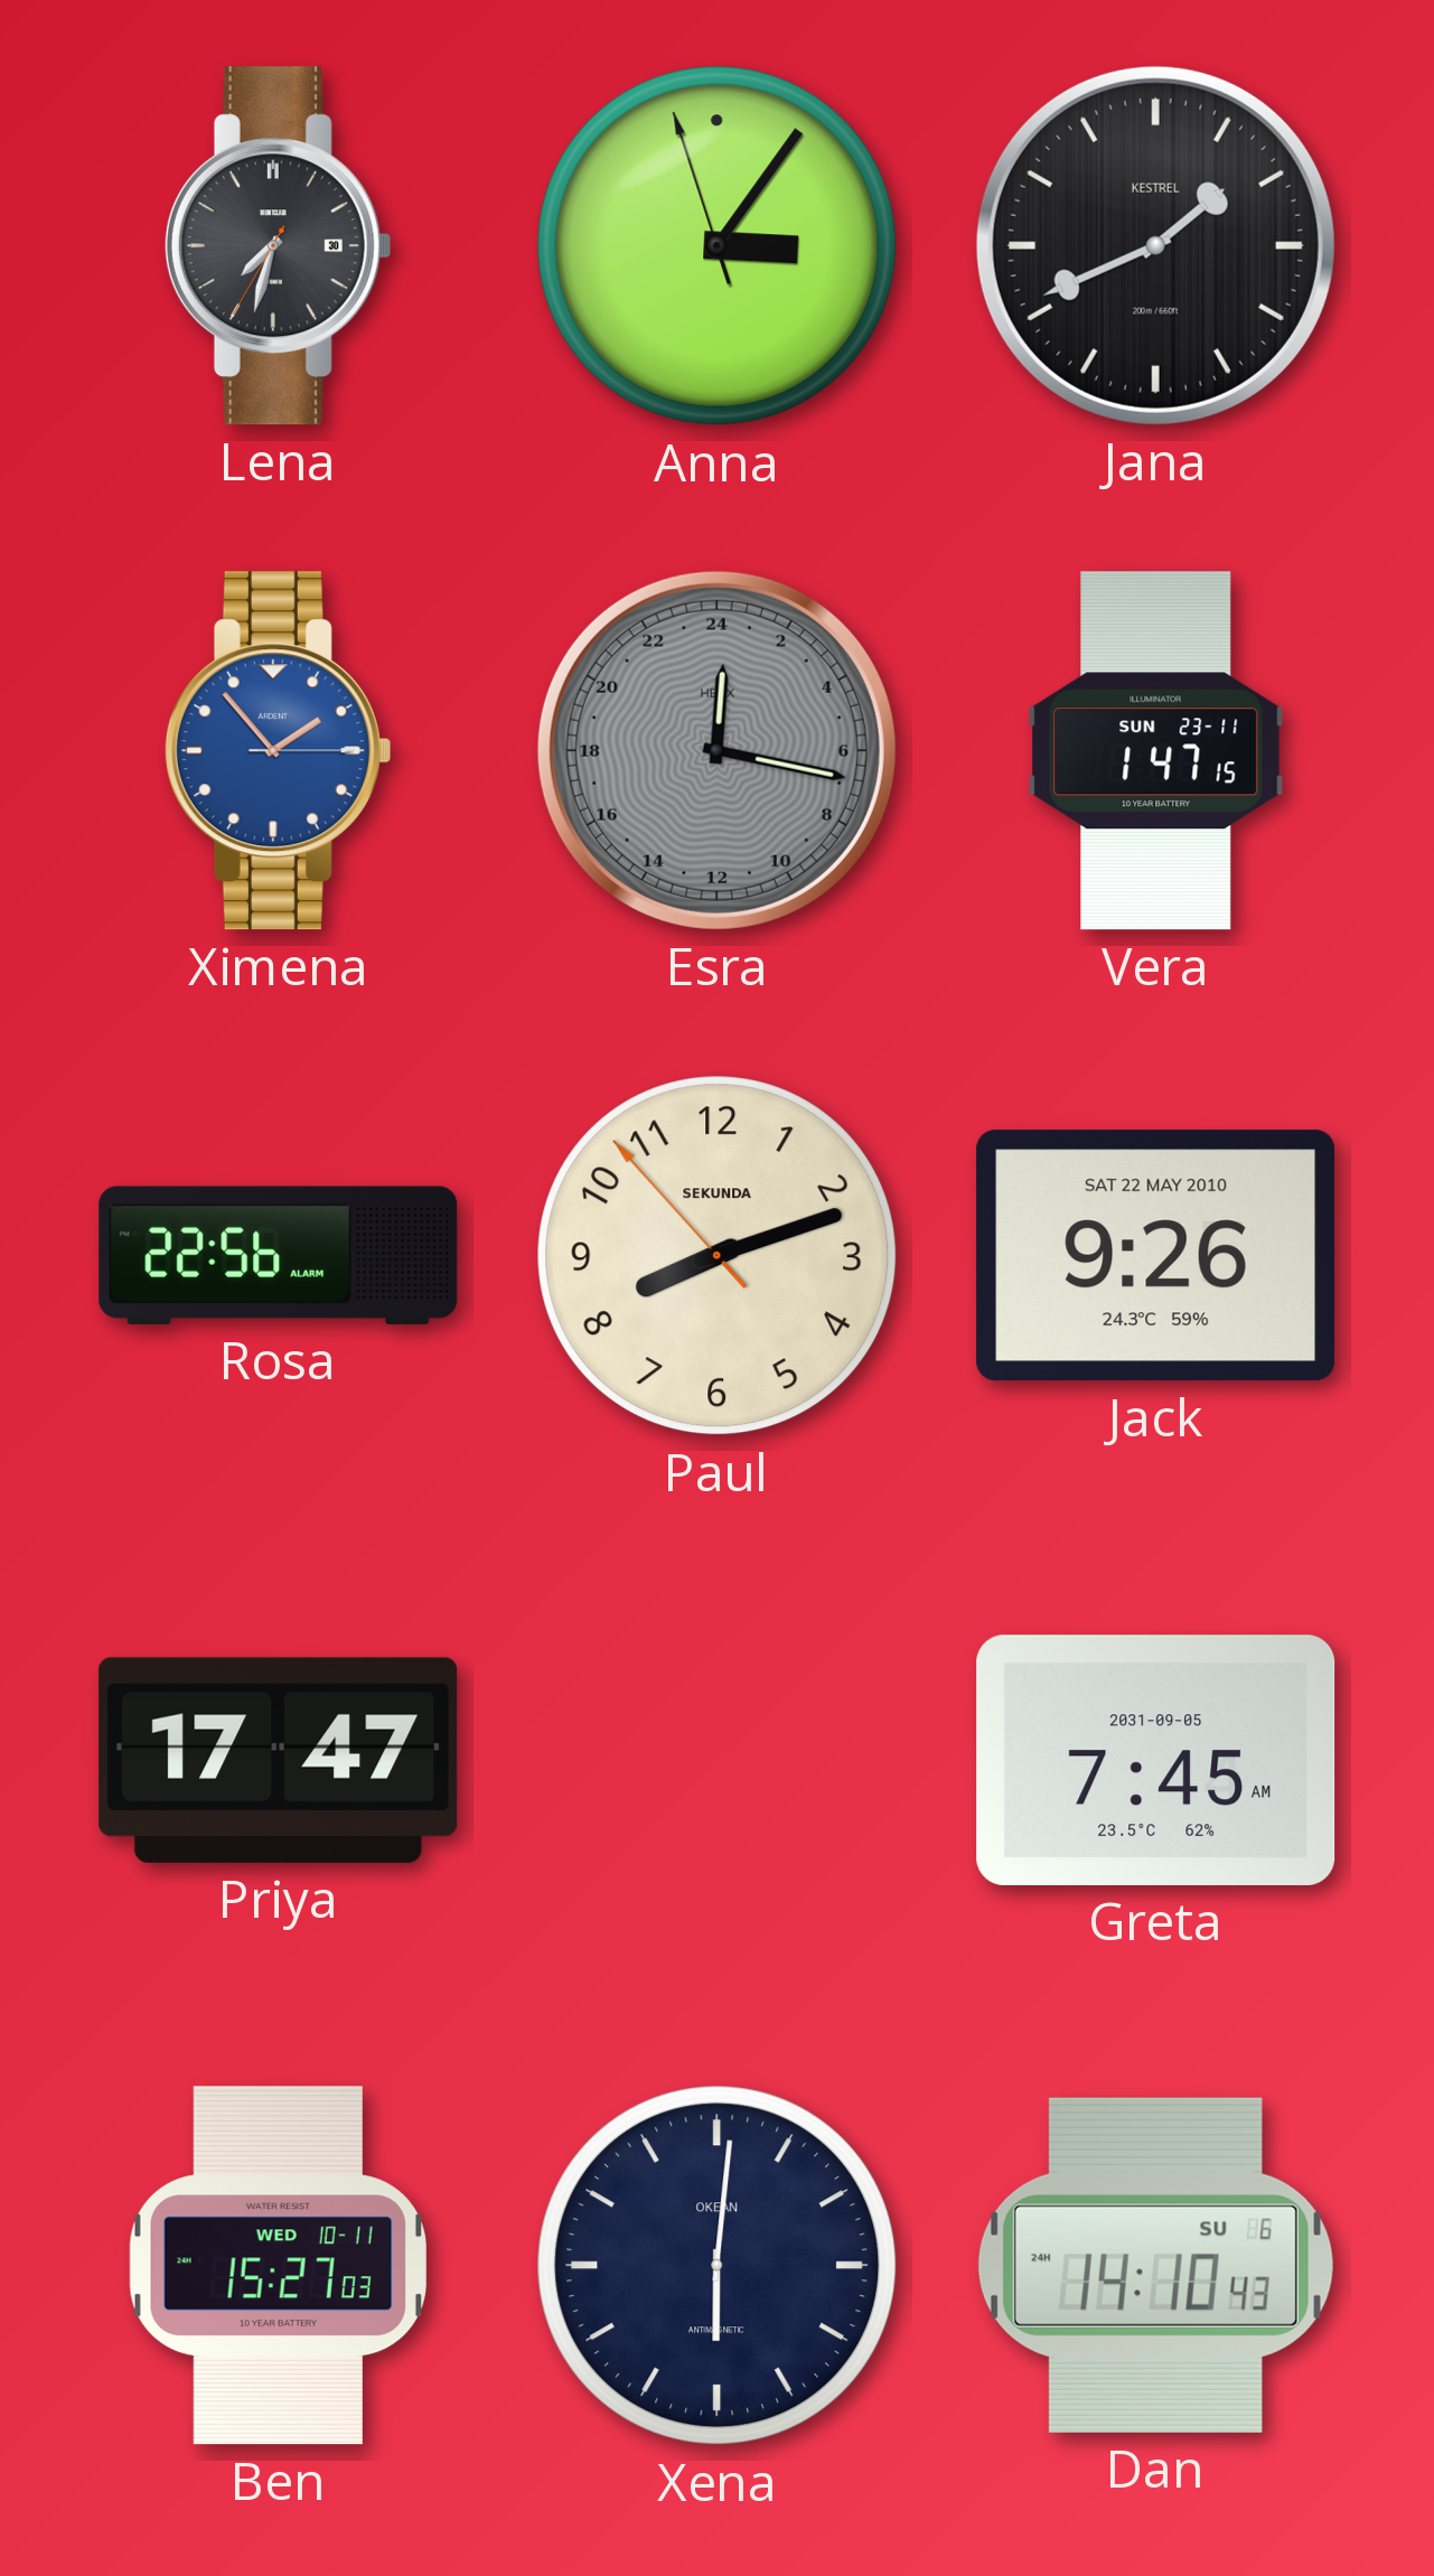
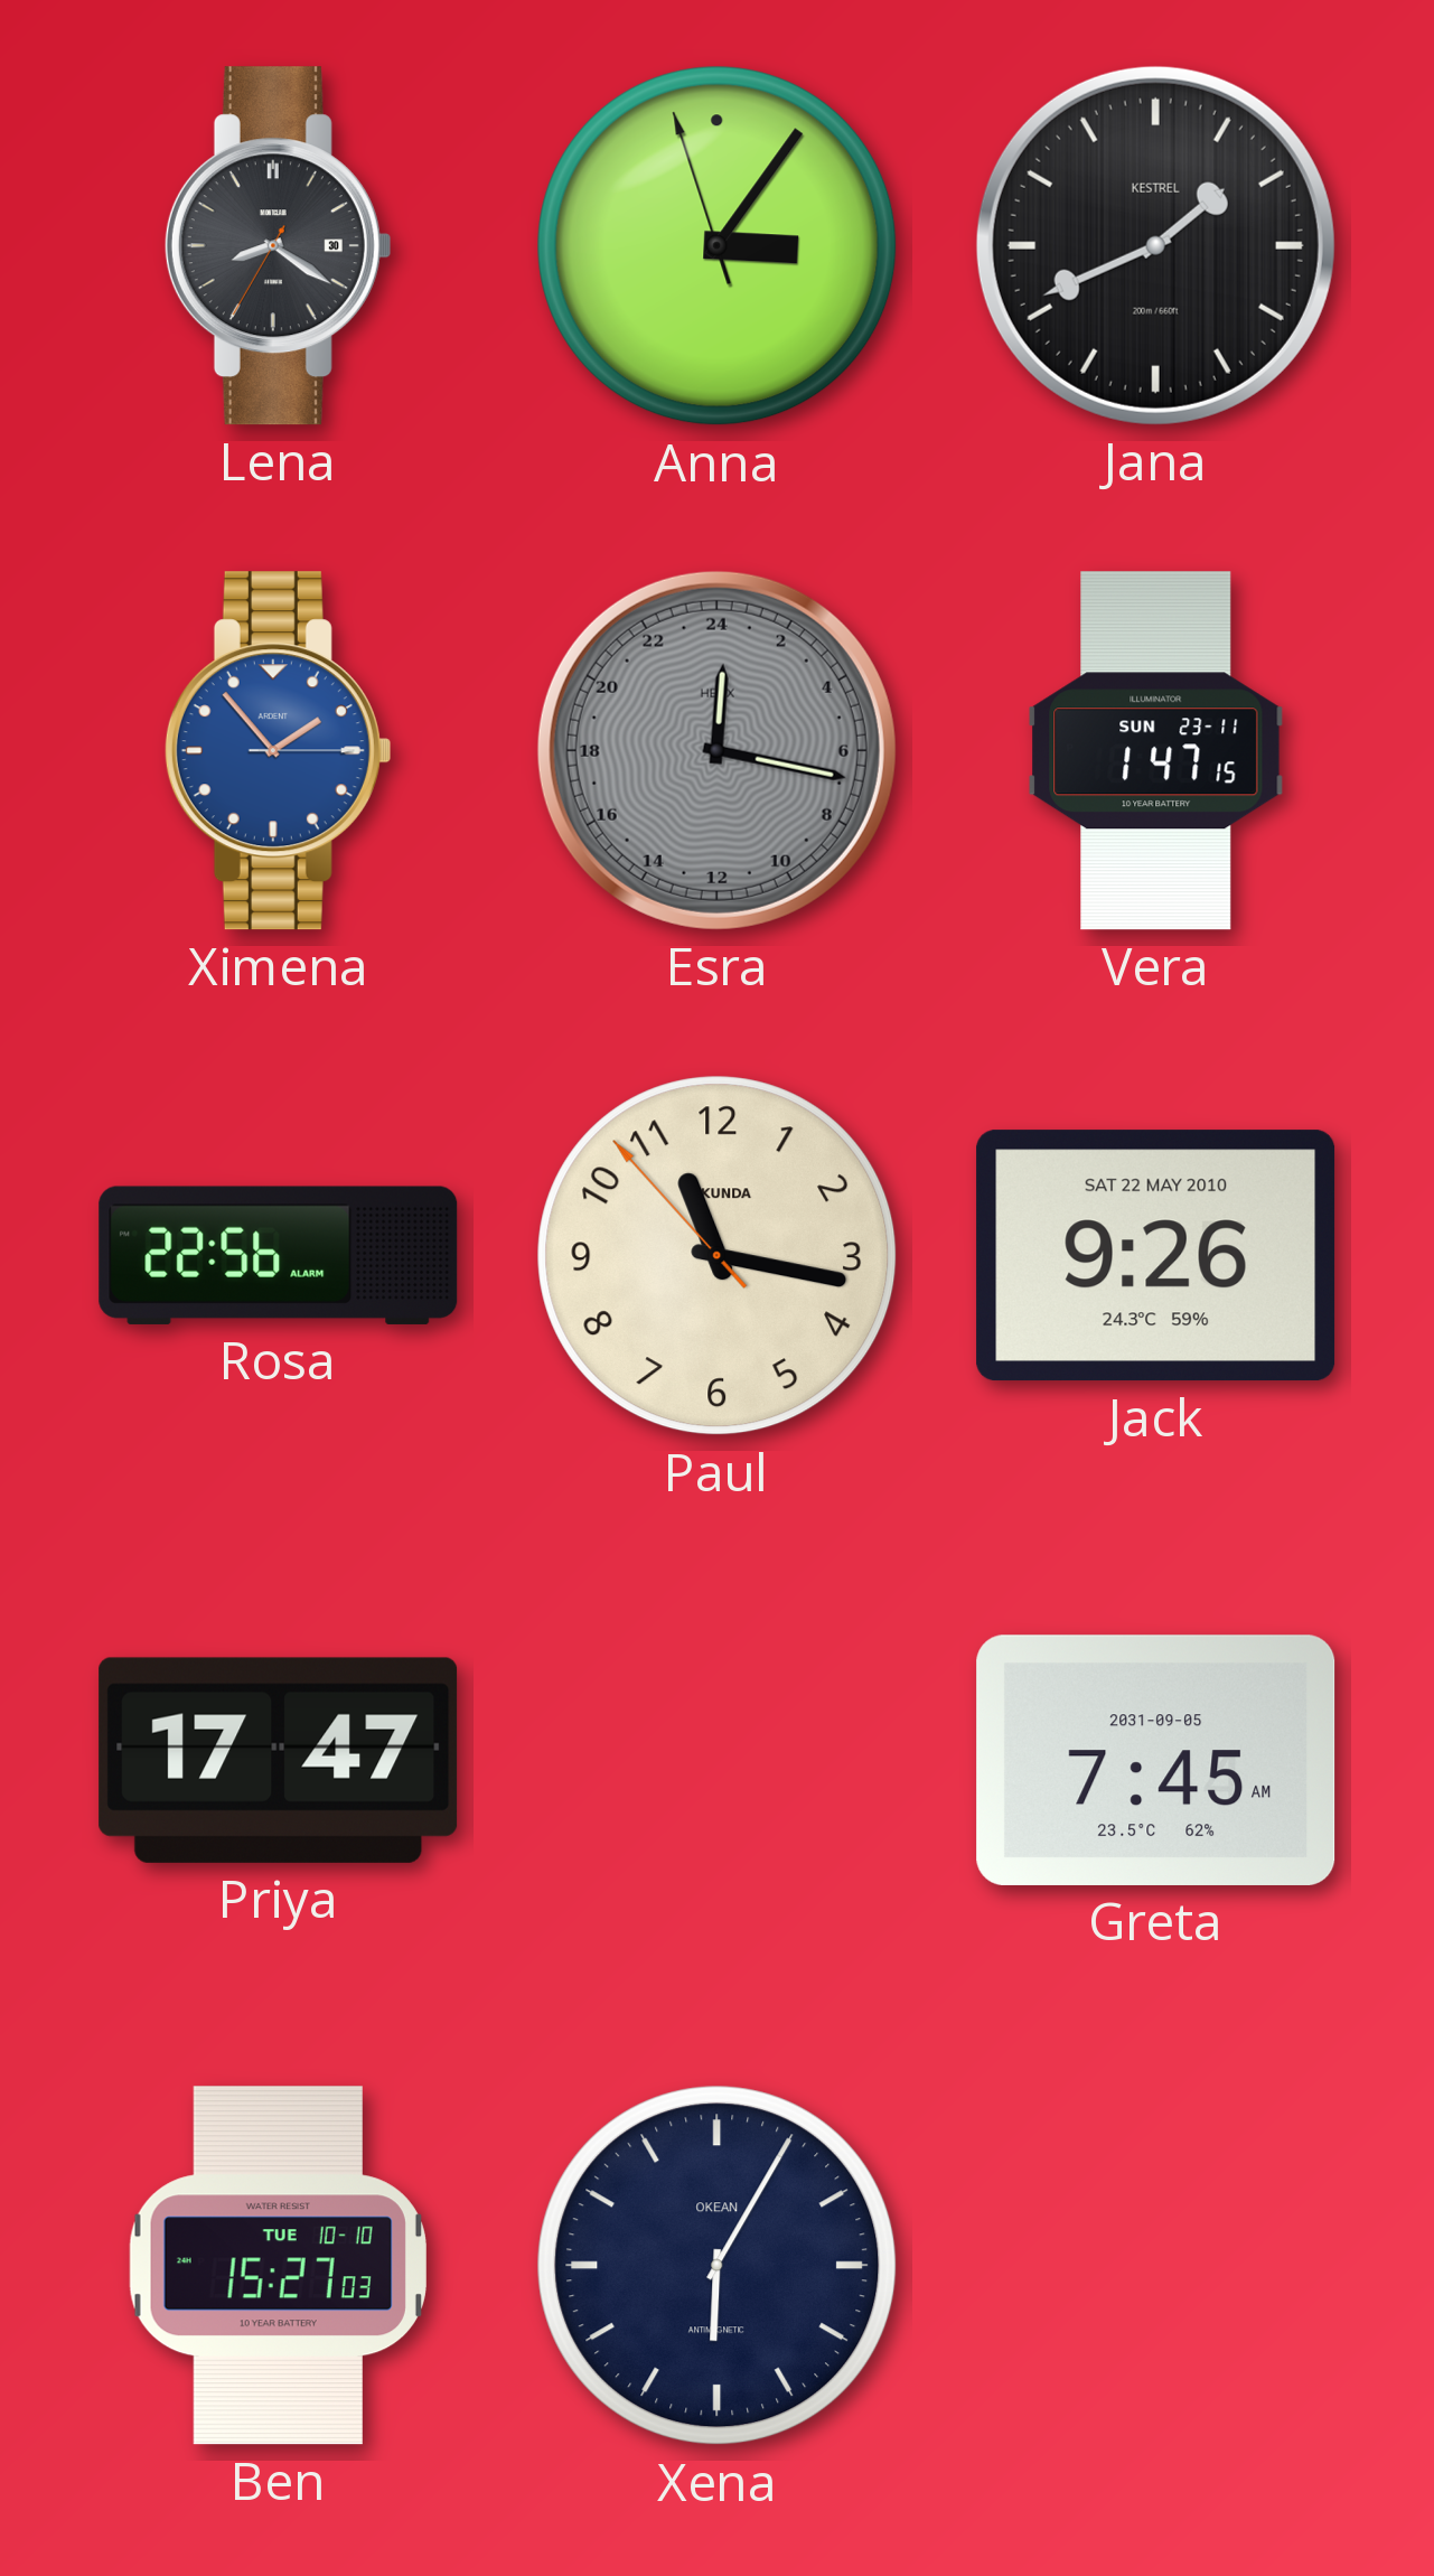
Lena: 7:32 -> 8:20
Paul: 8:11 -> 11:16
Ben date: WED 10-11 -> TUE 10-10
Xena: 6:01 -> 6:05
Dan: 14:10 -> none
